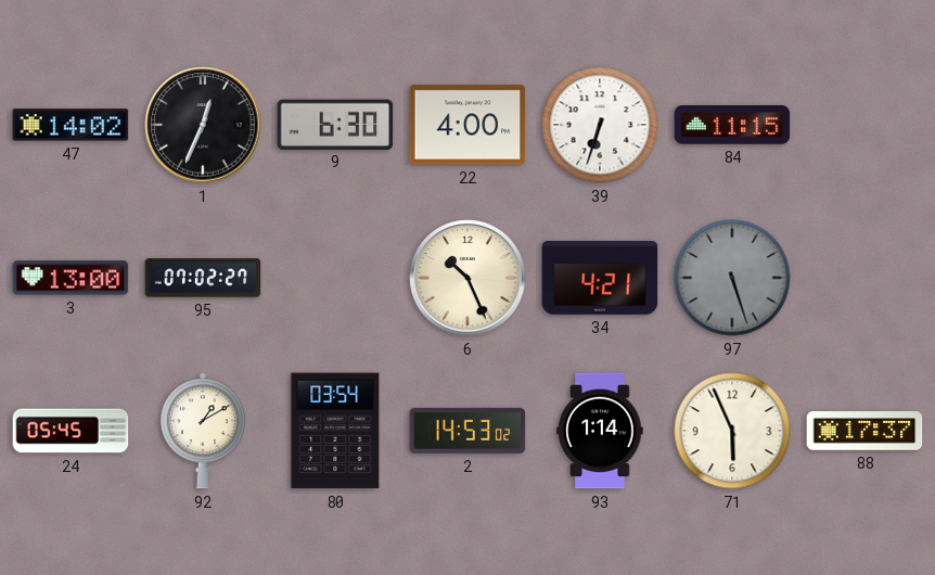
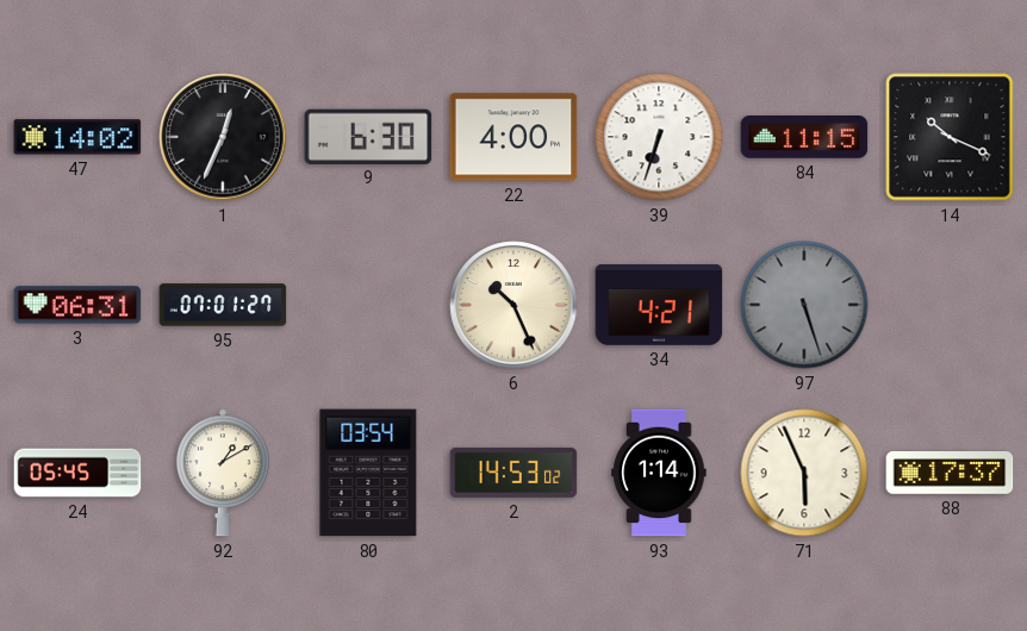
14: none -> 10:19
3: 13:00 -> 06:31
95: 07:02 -> 07:01
